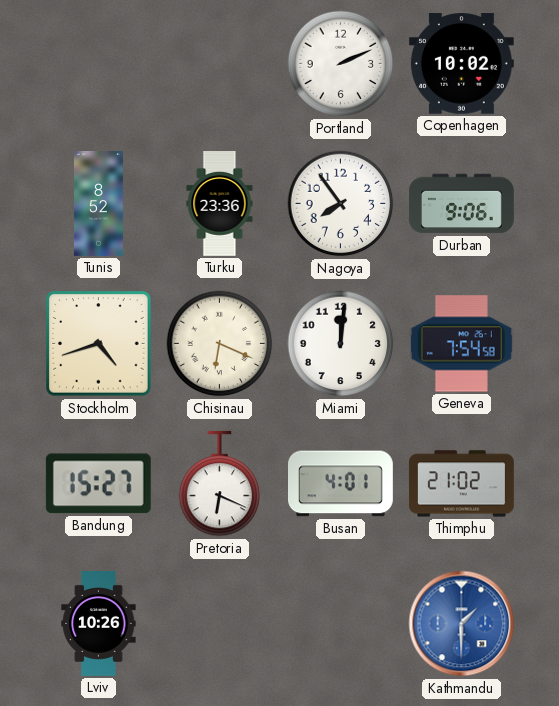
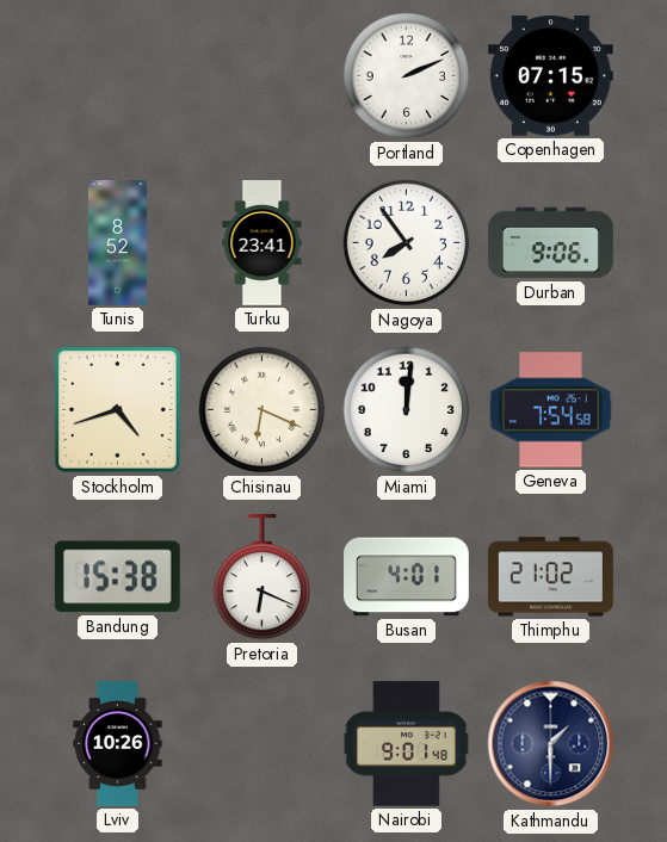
Copenhagen: 10:02 -> 07:15
Turku: 23:36 -> 23:41
Bandung: 15:27 -> 15:38
Nairobi: none -> 9:01
Kathmandu dial: blue -> navy
